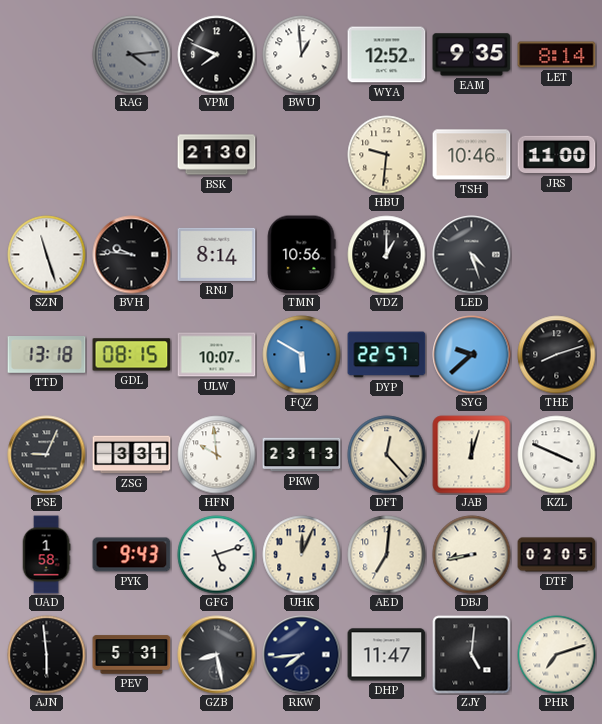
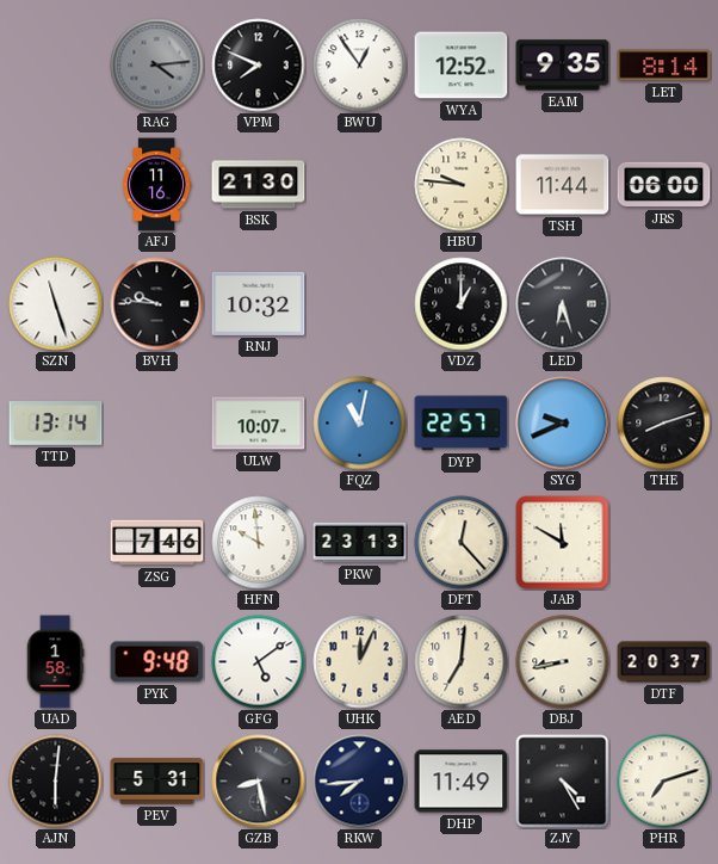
BWU: 12:59 -> 12:54
AFJ: none -> 11:16
HBU: 9:31 -> 9:46
TSH: 10:46 -> 11:44
JRS: 11:00 -> 06:00
RNJ: 8:14 -> 10:32
TMN: 10:56 -> none
LED: 4:27 -> 6:27
TTD: 13:18 -> 13:14
GDL: 08:15 -> none
FQZ: 5:50 -> 11:02
SYG: 9:38 -> 9:41
PSE: 9:04 -> none
ZSG: 3:31 -> 7:46
JAB: 12:03 -> 11:50
KZL: 3:49 -> none
PYK: 9:43 -> 9:48
GFG: 5:12 -> 5:09
DTF: 02:05 -> 20:37
AJN: 5:59 -> 6:01
DHP: 11:47 -> 11:49
ZJY: 5:01 -> 4:25
